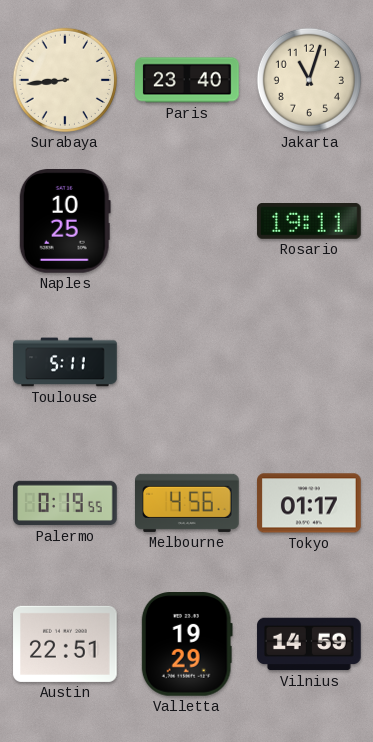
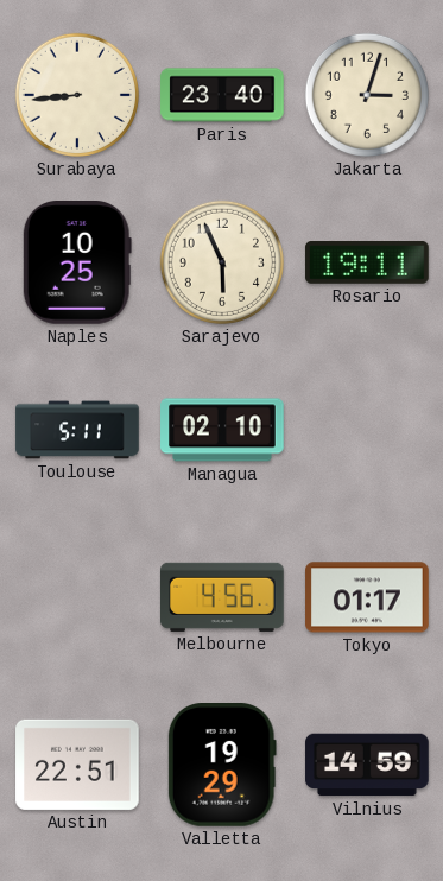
Jakarta: 11:03 -> 3:03
Sarajevo: none -> 5:56
Managua: none -> 02:10
Palermo: 0:19 -> none
